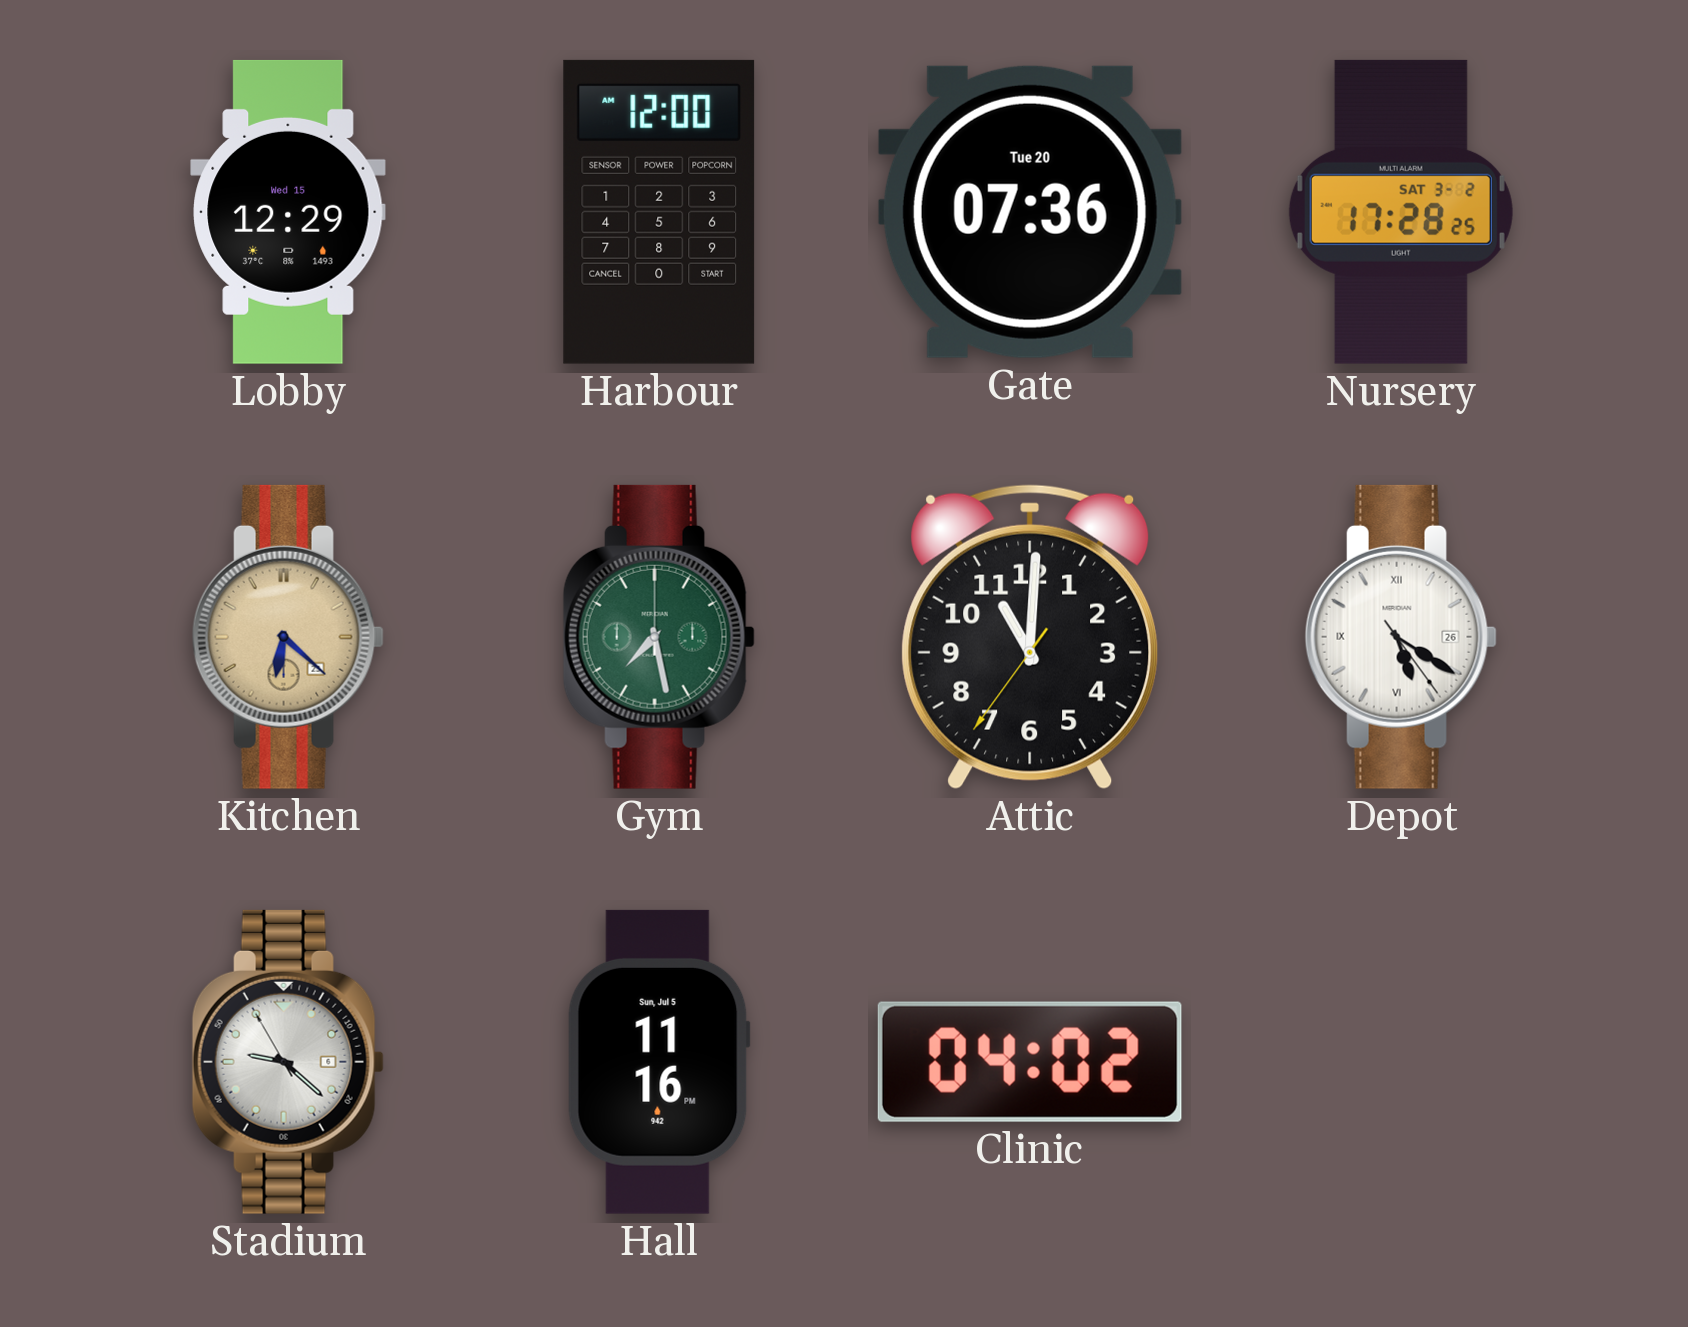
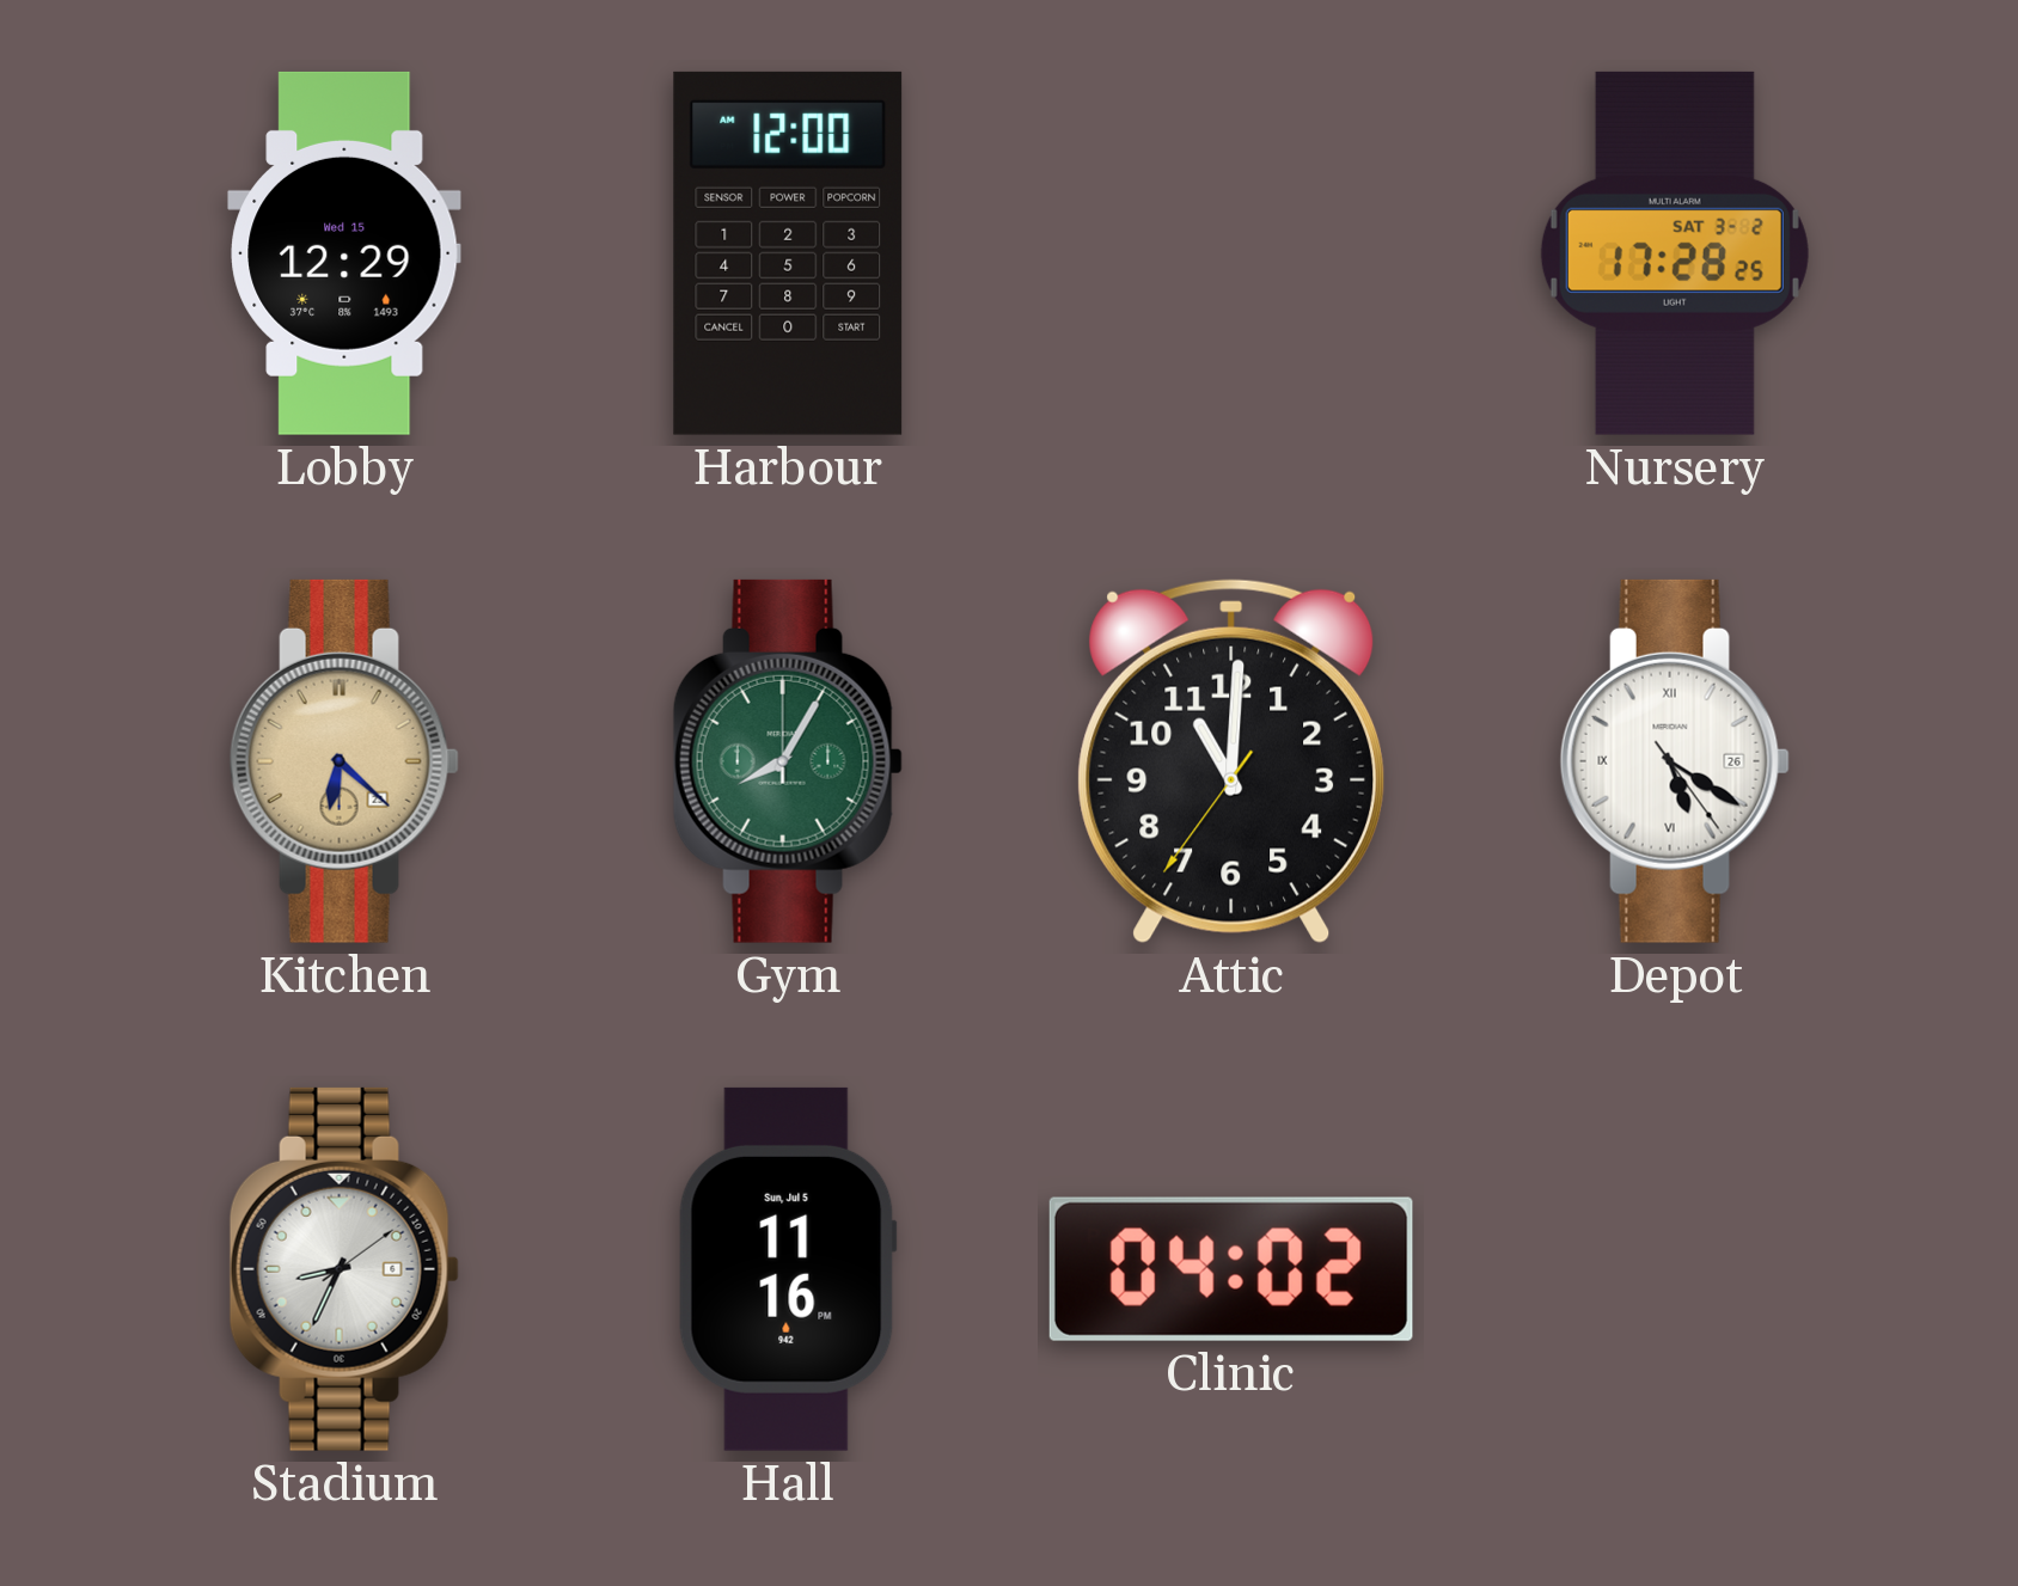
Gate: 07:36 -> none
Gym: 7:28 -> 8:05
Stadium: 9:21 -> 8:34
